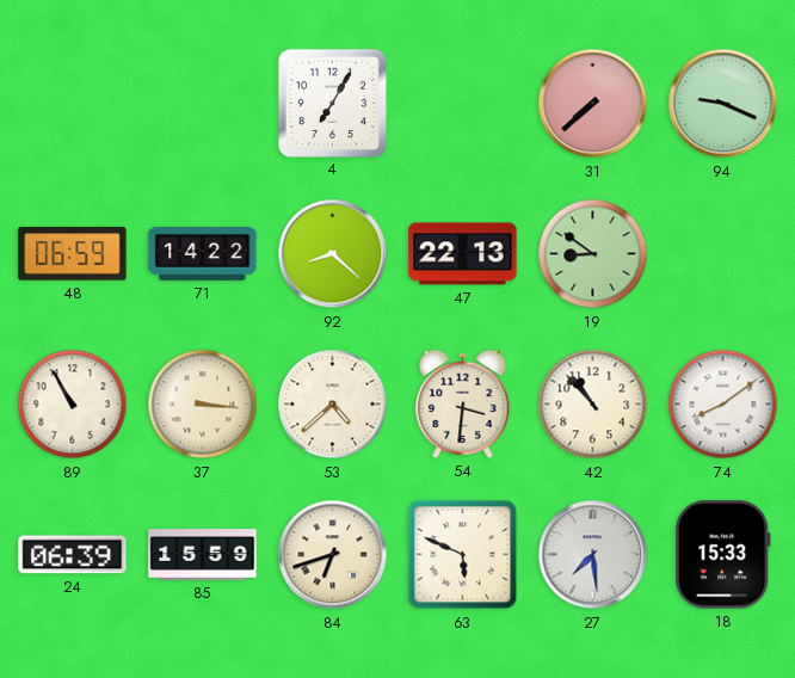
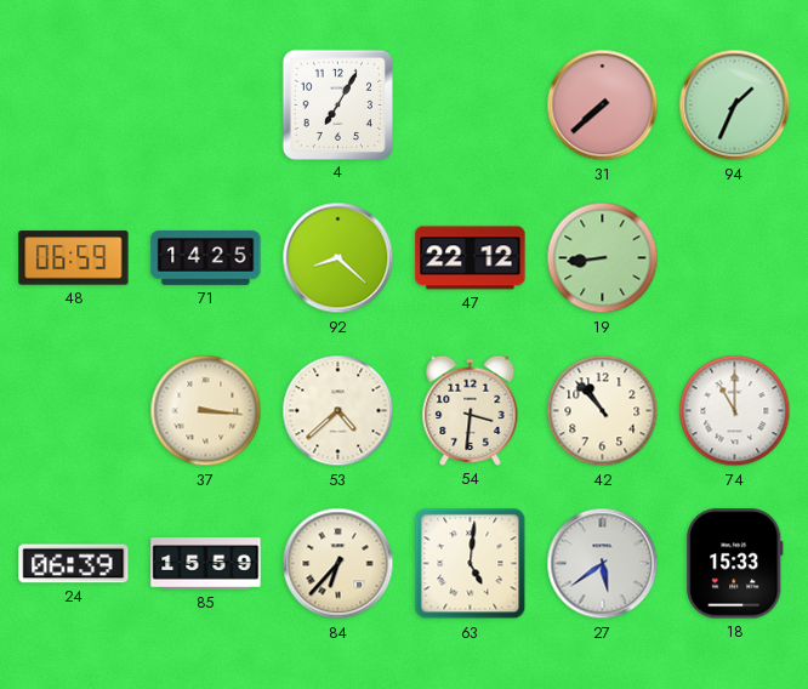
94: 9:19 -> 1:34
71: 14:22 -> 14:25
47: 22:13 -> 22:12
19: 8:51 -> 8:44
89: 10:55 -> none
74: 8:09 -> 11:00
84: 6:42 -> 6:37
63: 5:49 -> 5:01
27: 7:29 -> 5:39
